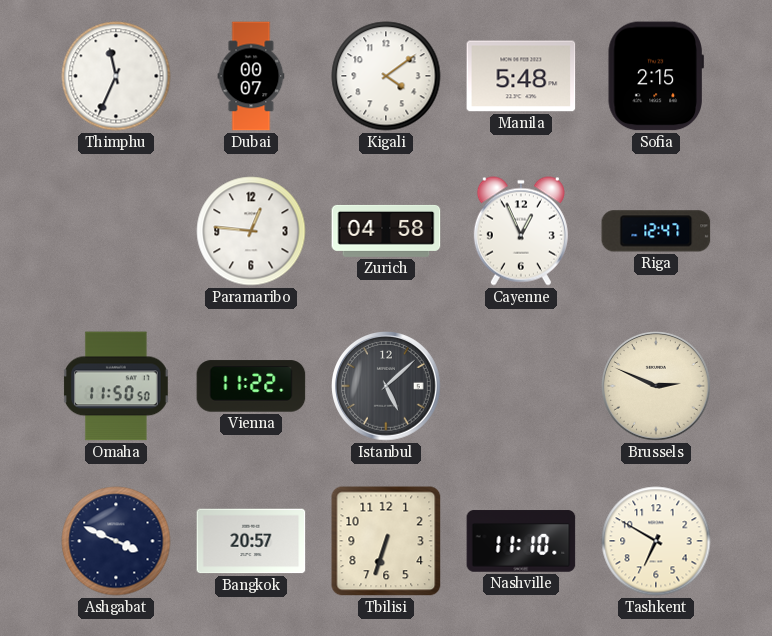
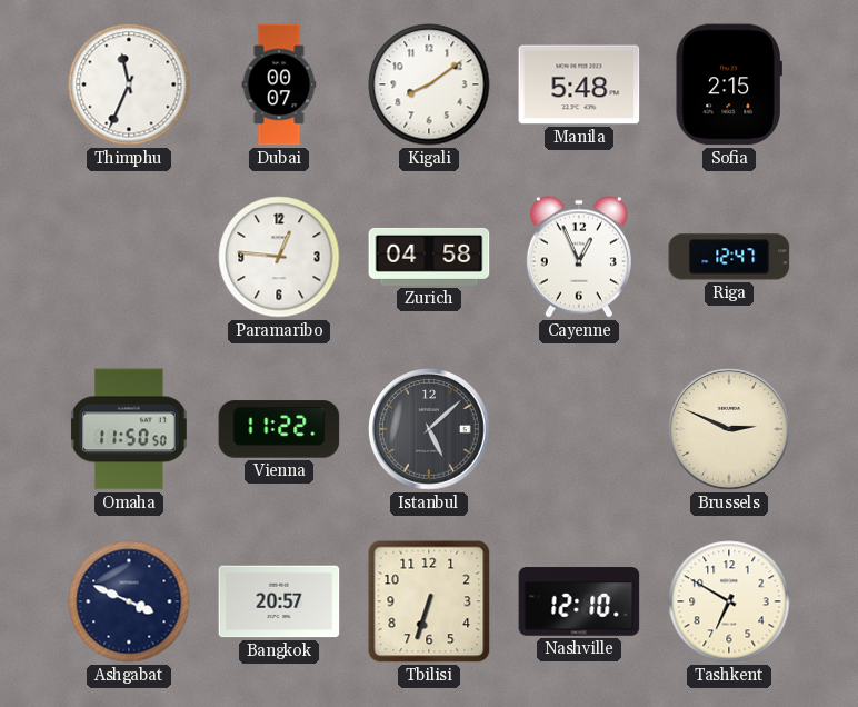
Kigali: 4:09 -> 8:09
Nashville: 11:10 -> 12:10
